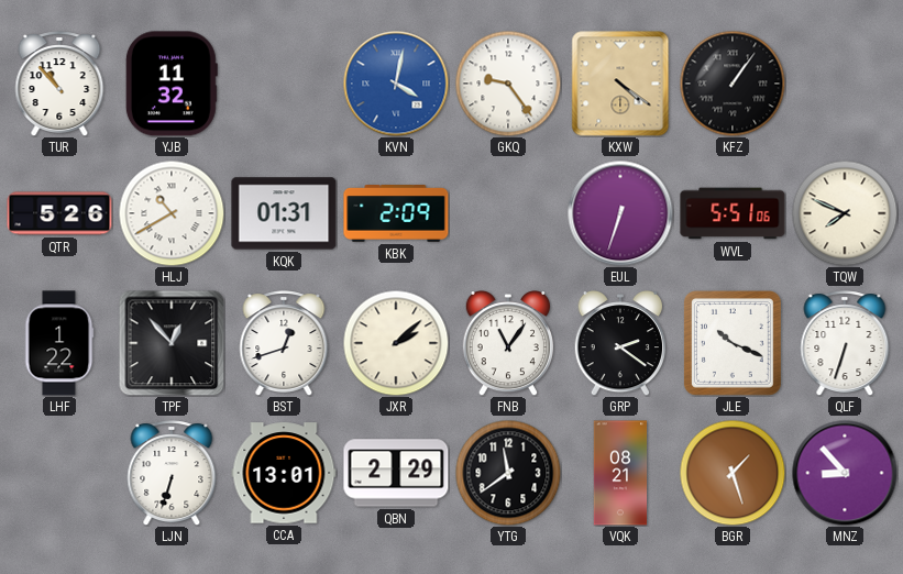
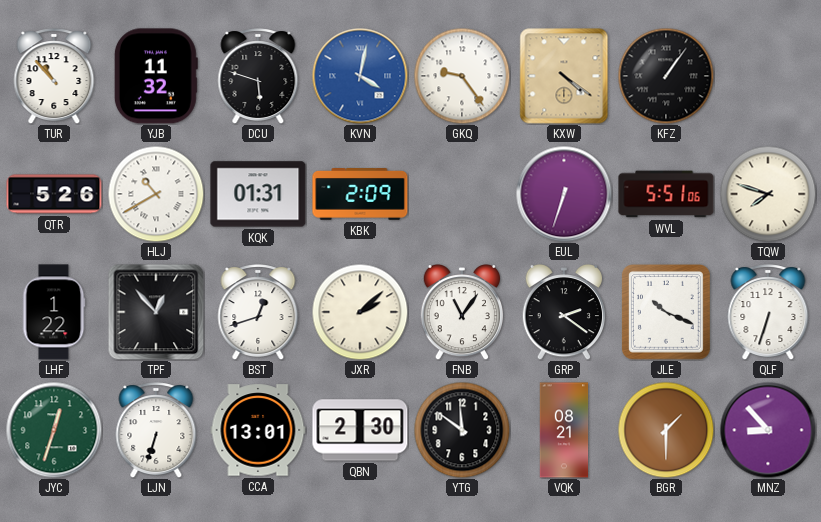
DCU: none -> 5:48
TQW: 7:49 -> 7:48
JYC: none -> 12:33
QBN: 2:29 -> 2:30
YTG: 11:39 -> 11:51
BGR: 1:27 -> 1:30
